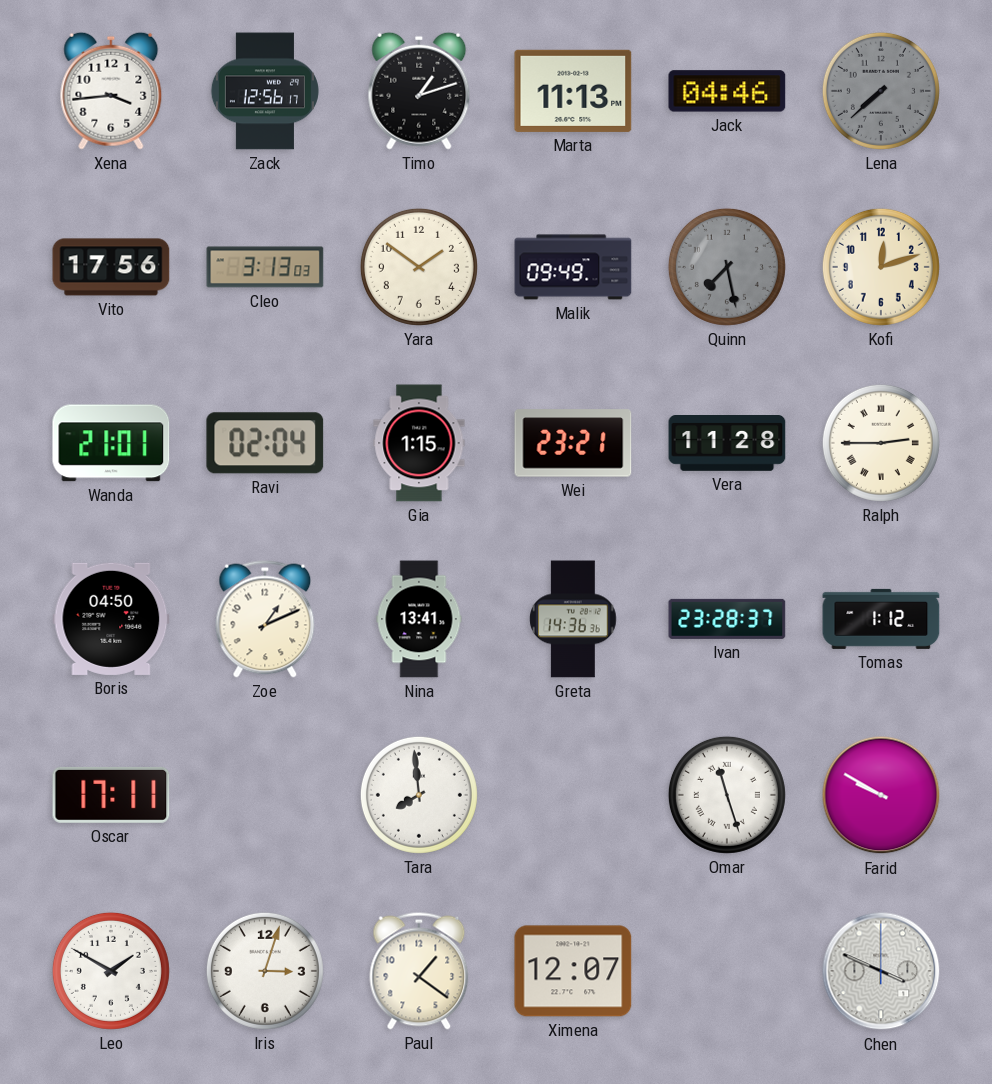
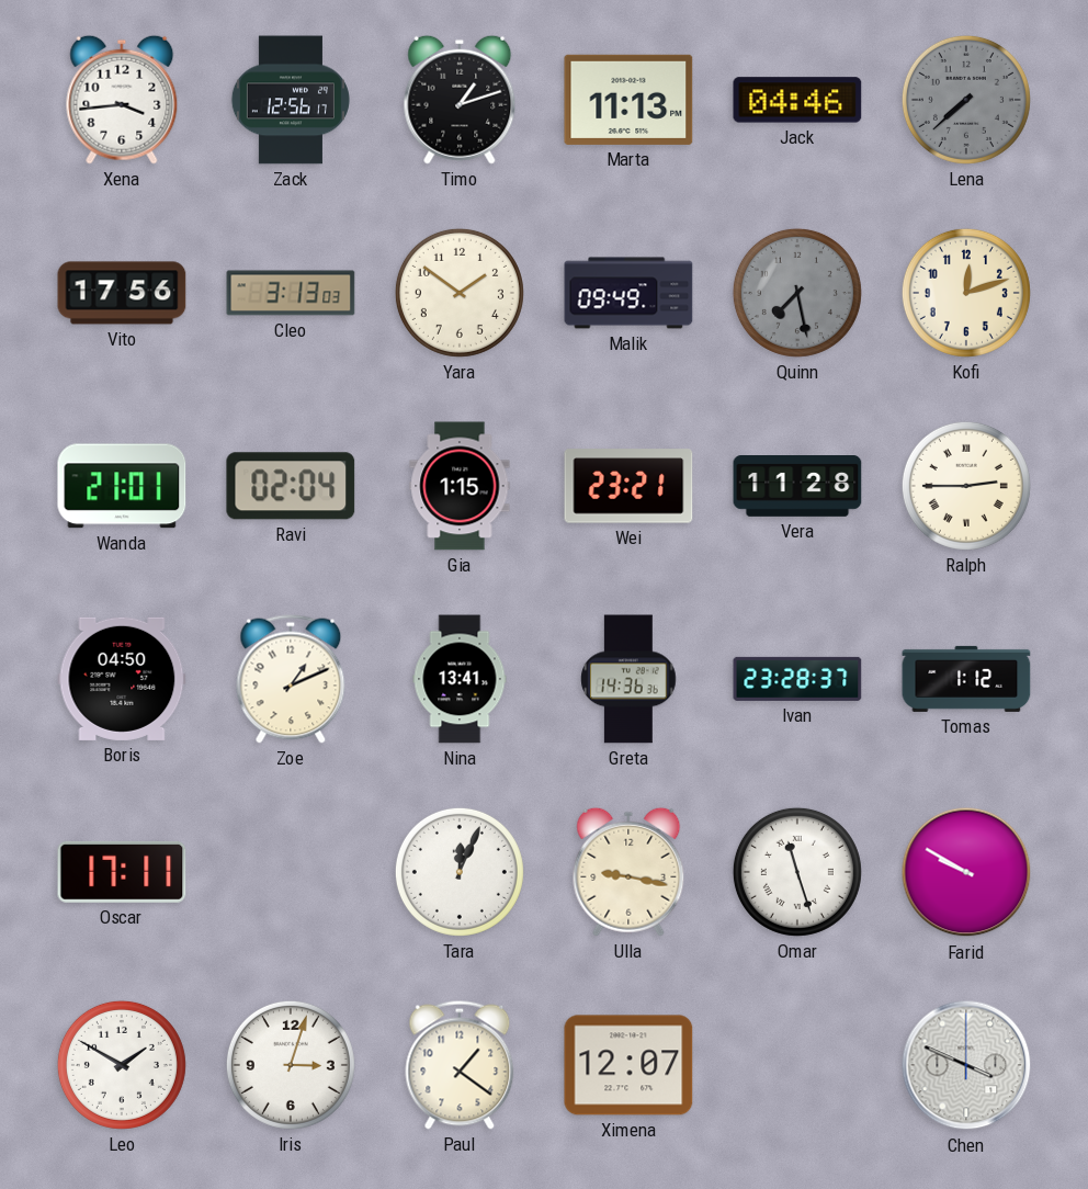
Tara: 7:59 -> 12:04
Ulla: none -> 9:17
